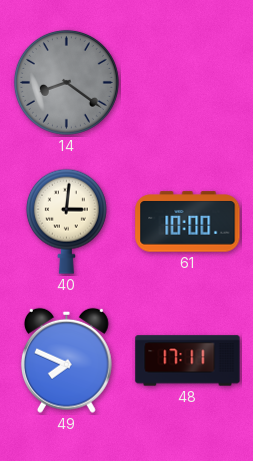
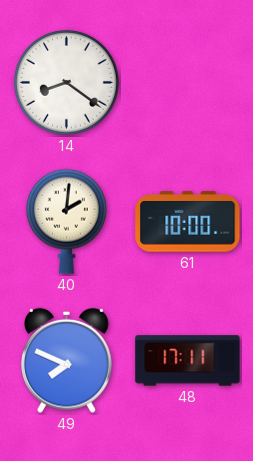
14 dial: grey -> white
40: 3:01 -> 2:01
